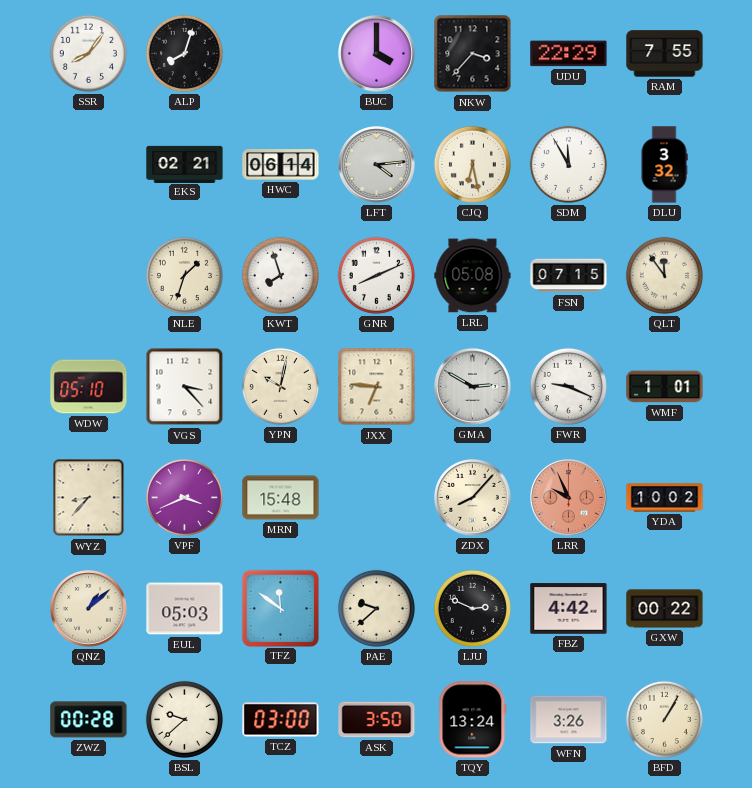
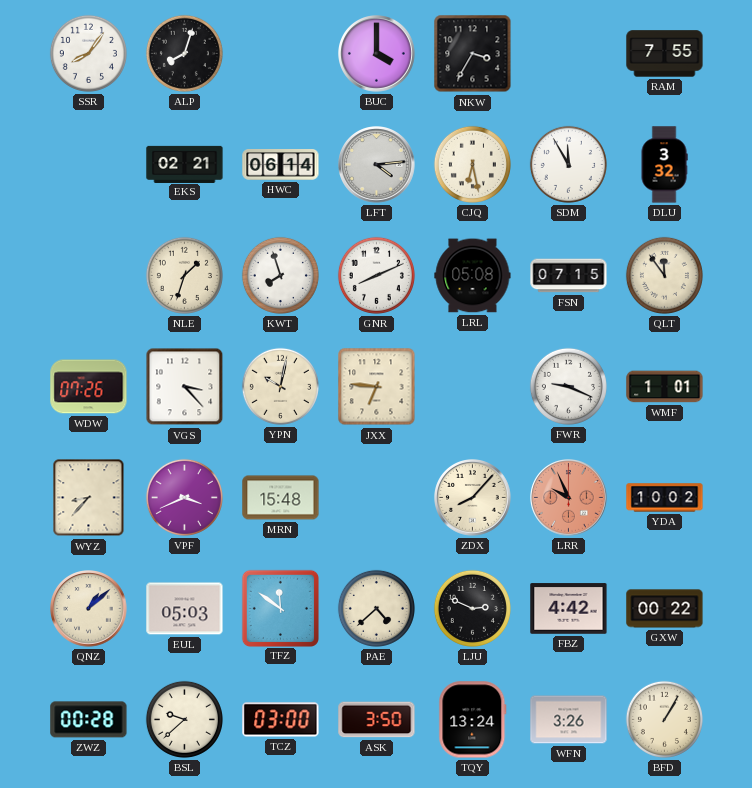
NKW: 3:37 -> 3:35
UDU: 22:29 -> none
WDW: 05:10 -> 07:26
GMA: 2:50 -> none
PAE: 9:38 -> 4:38
